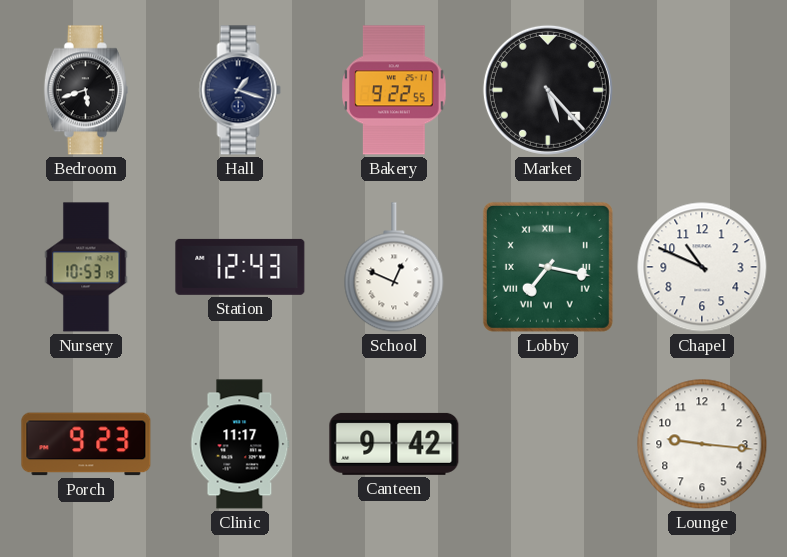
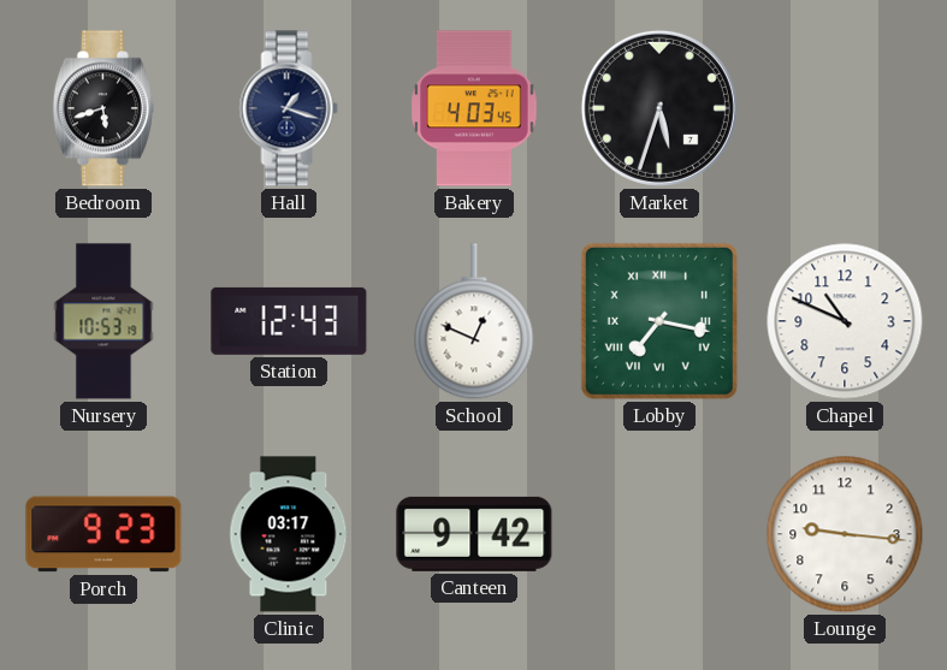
Bakery: 9:22 -> 4:03
Market: 5:23 -> 5:33
Clinic: 11:17 -> 03:17
